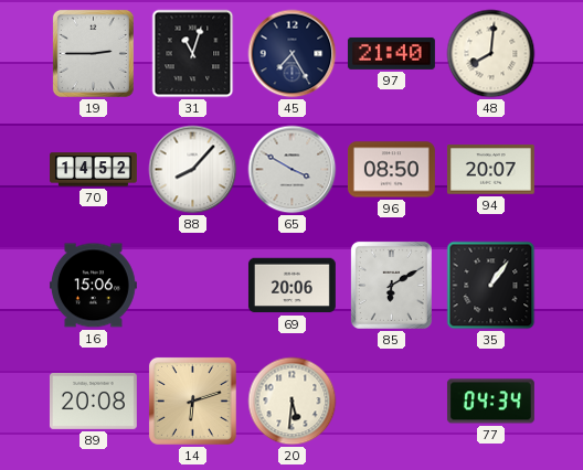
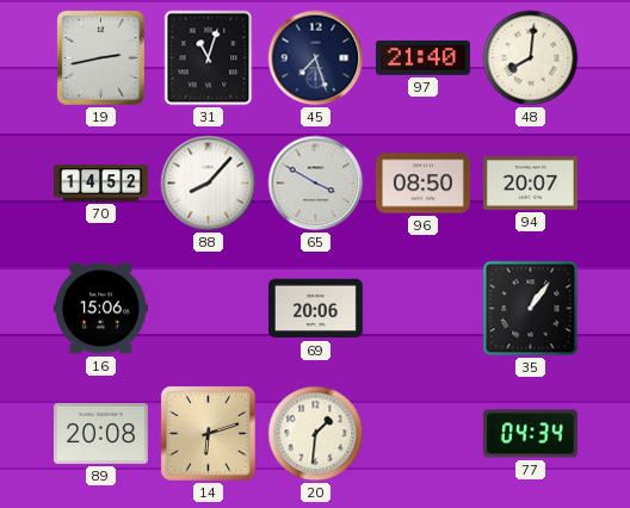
19: 2:45 -> 2:43
45: 7:25 -> 7:27
85: 6:10 -> none
20: 5:31 -> 1:31
